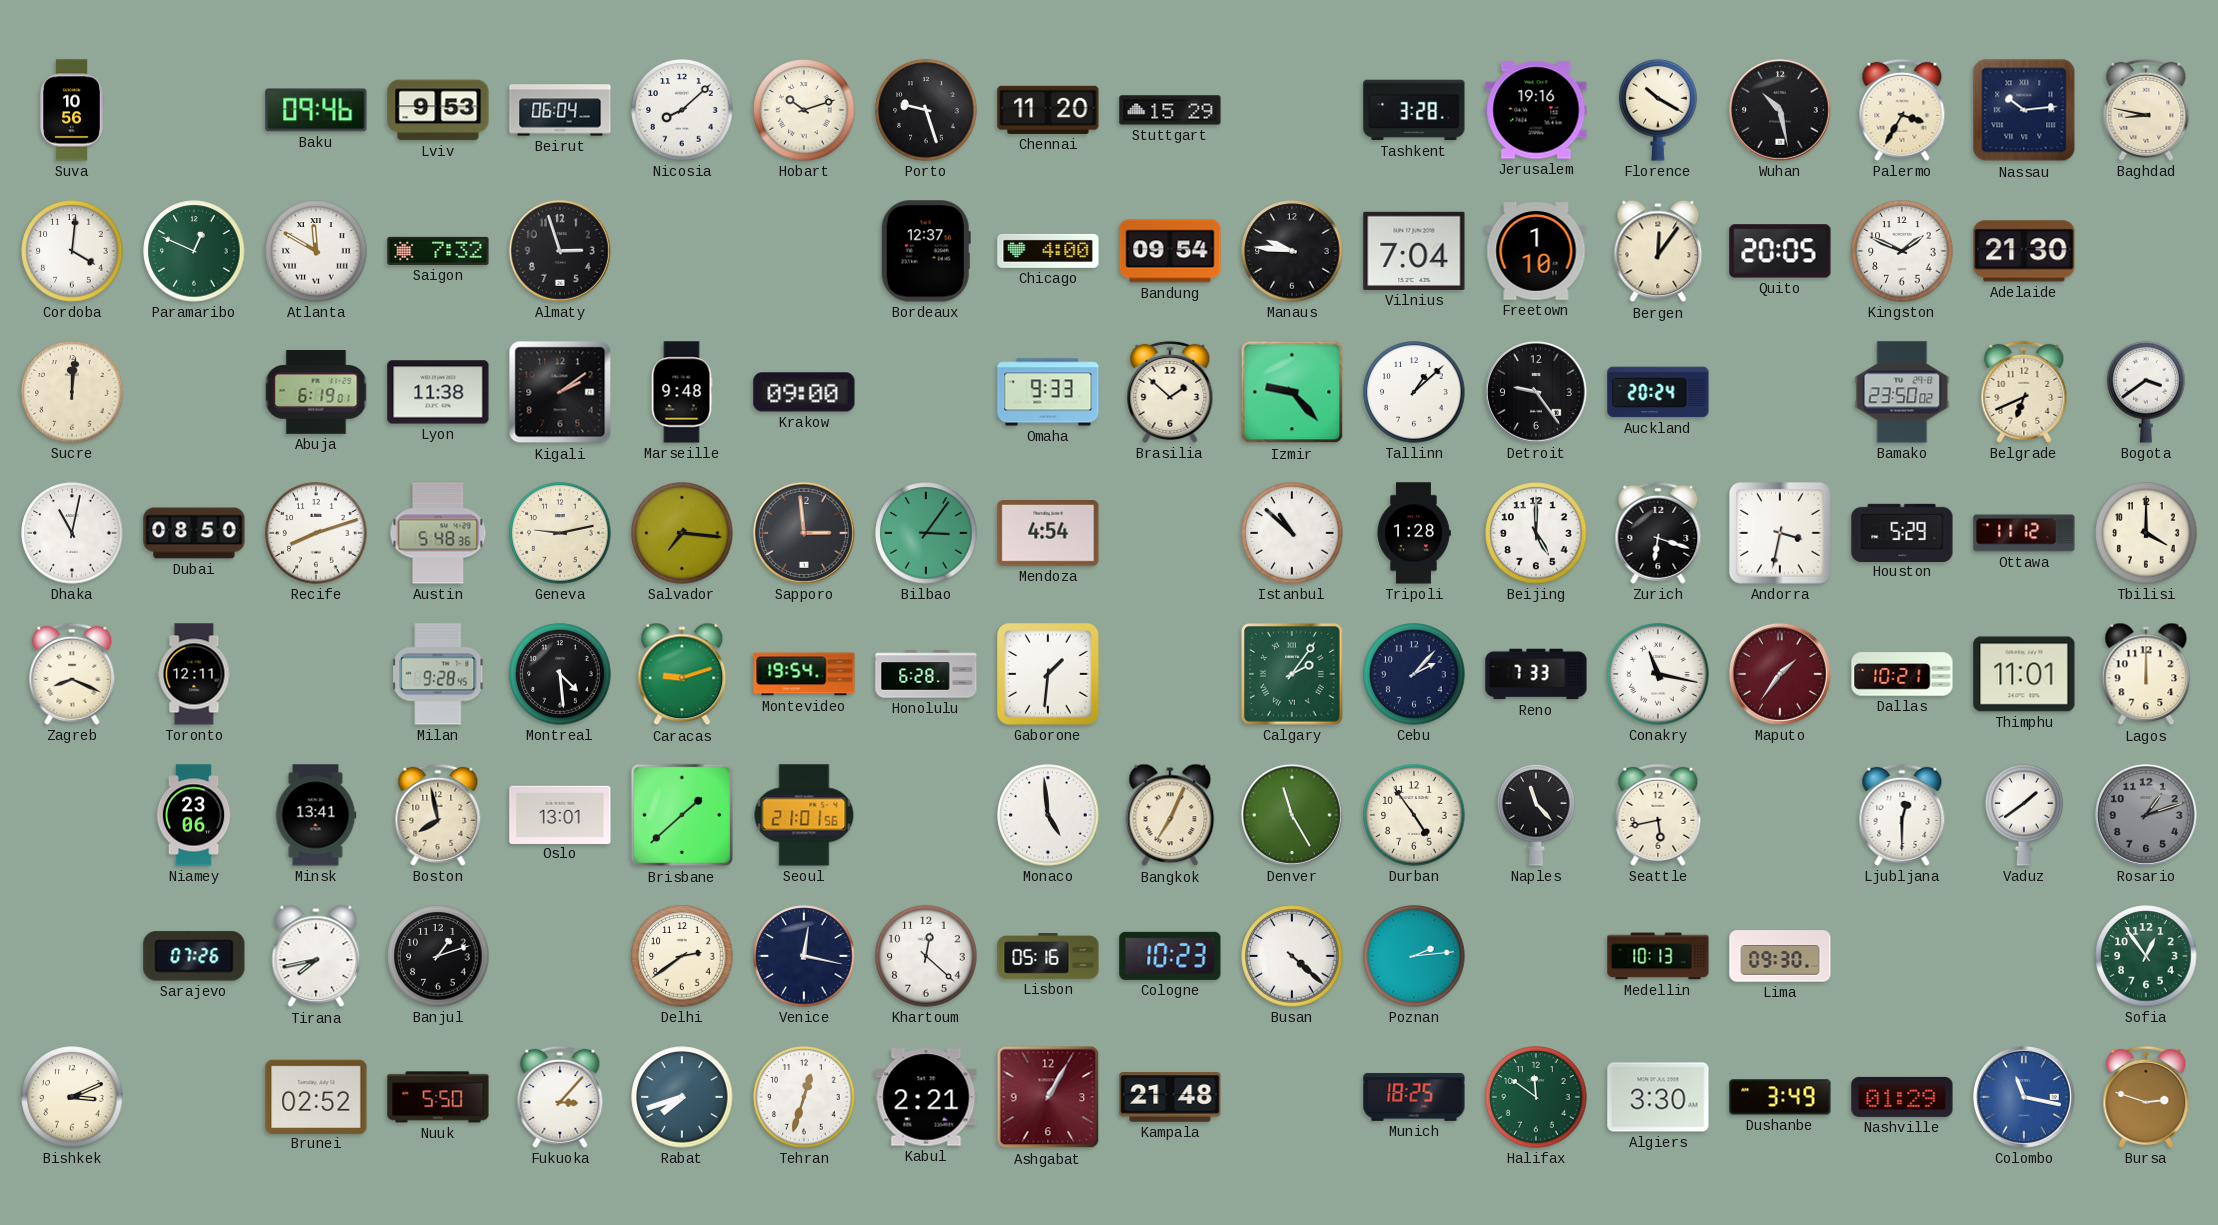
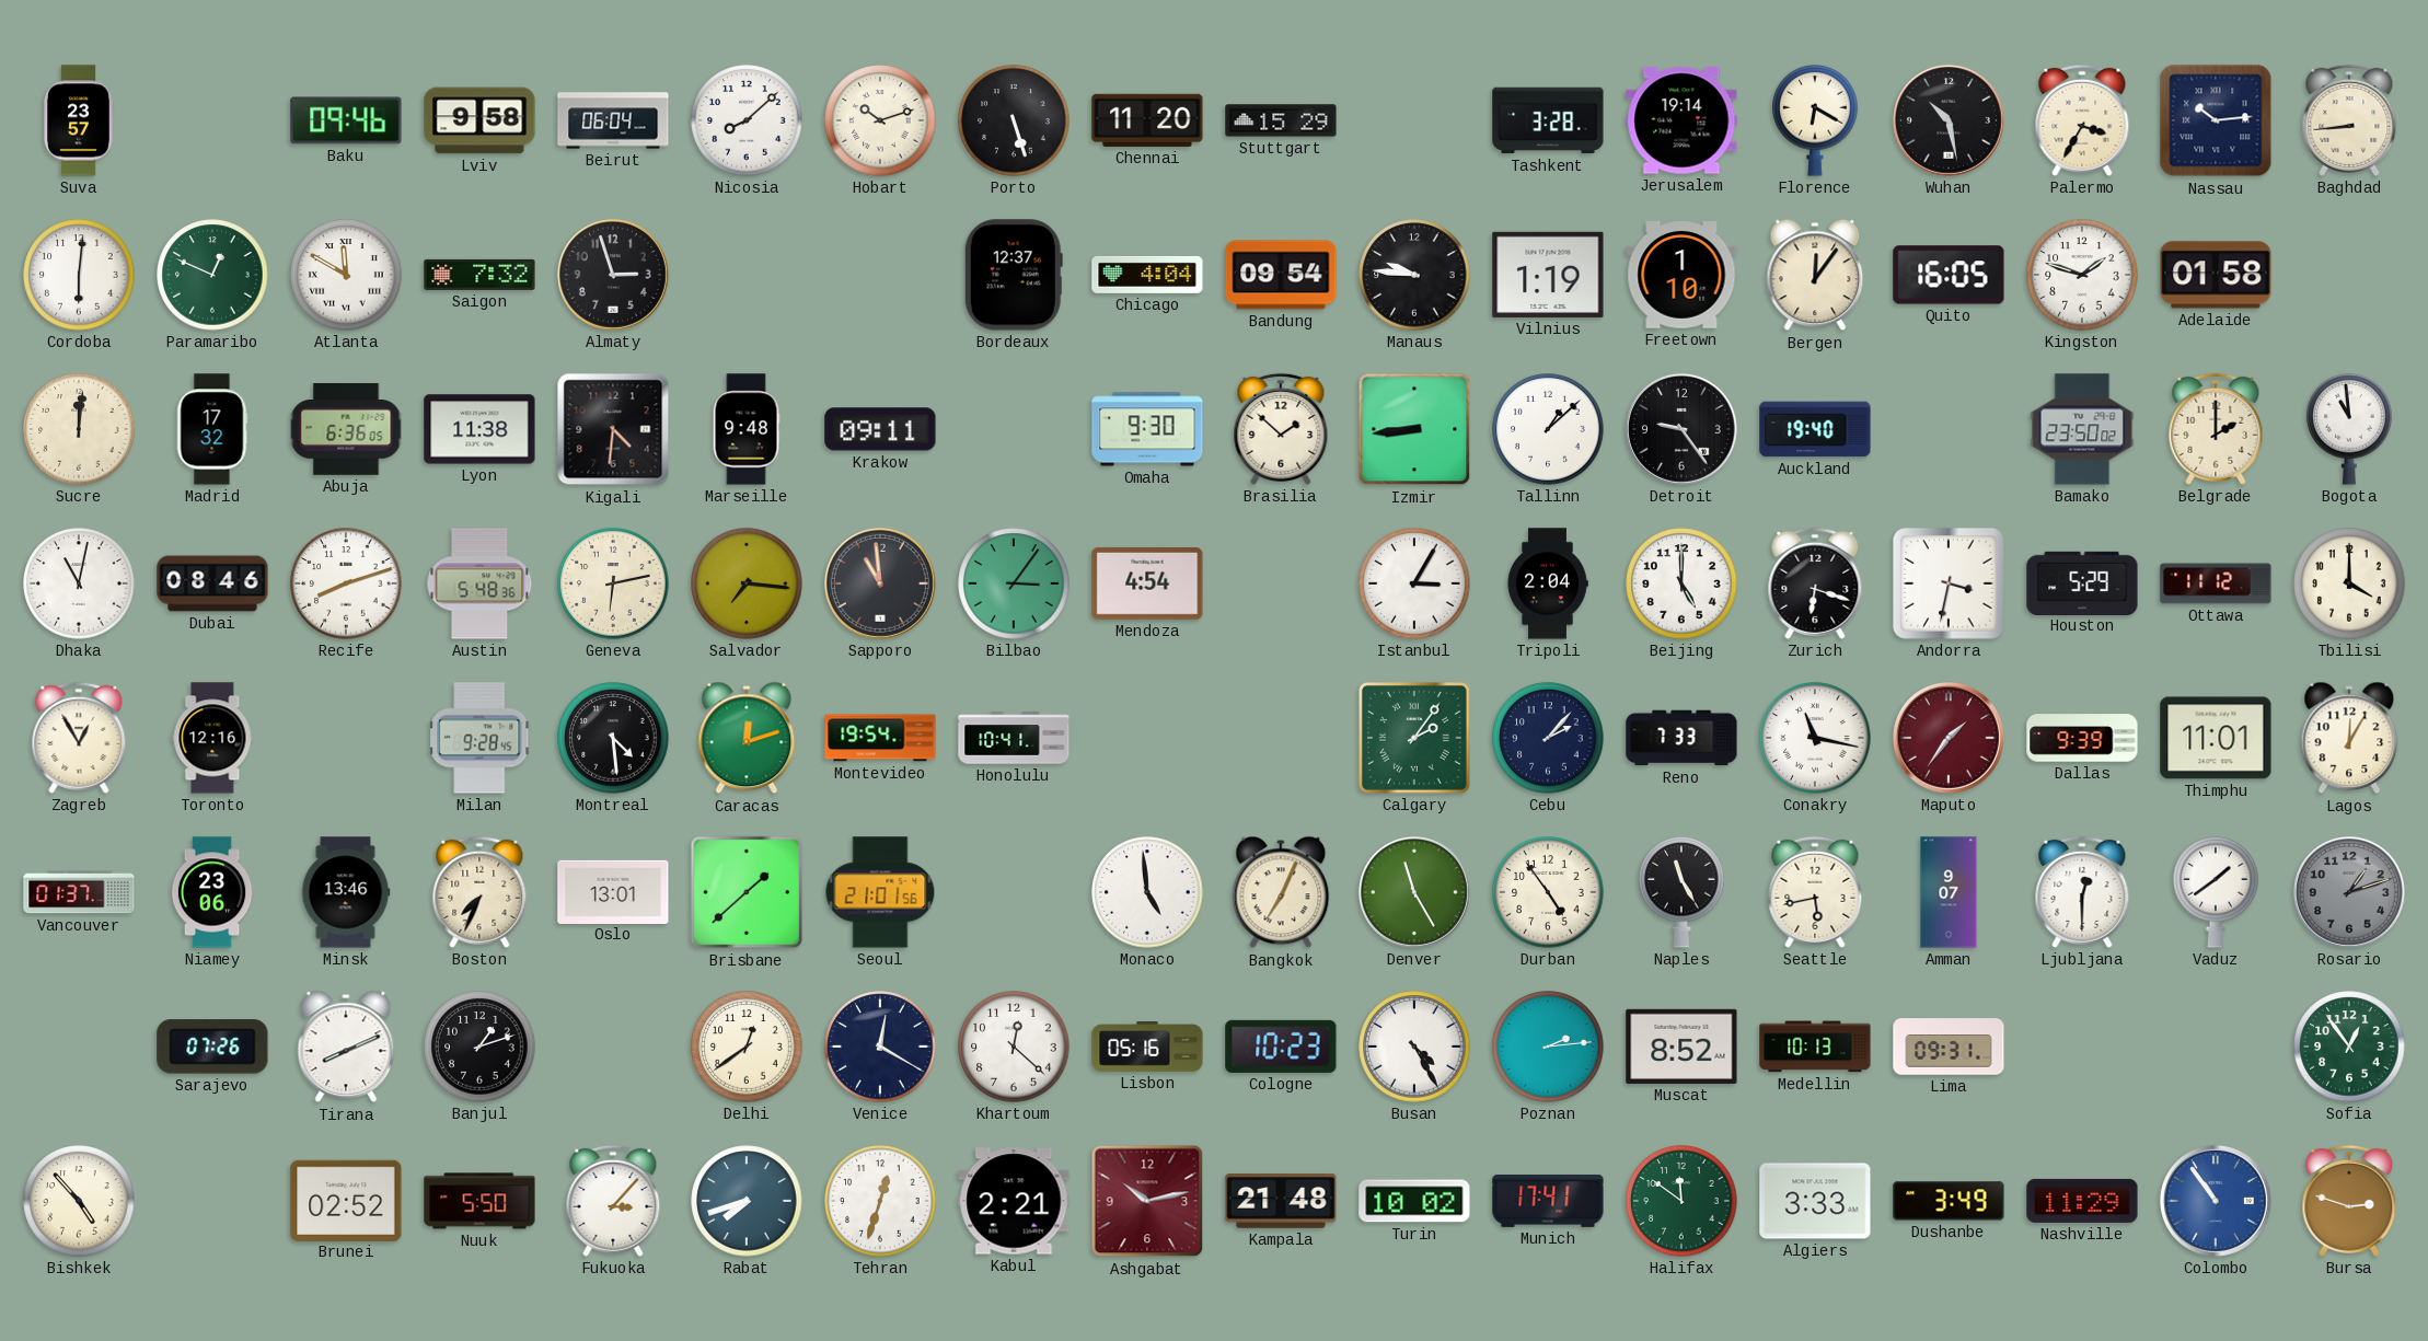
Suva: 10:56 -> 23:57
Lviv: 9:53 -> 9:58
Porto: 9:27 -> 5:27
Jerusalem: 19:16 -> 19:14
Florence: 10:20 -> 6:20
Baghdad: 8:47 -> 8:44
Cordoba: 4:01 -> 6:01
Chicago: 4:00 -> 4:04
Vilnius: 7:04 -> 1:19
Quito: 20:05 -> 16:05
Kingston: 1:49 -> 1:48
Adelaide: 21:30 -> 01:58
Madrid: none -> 17:32
Abuja: 6:19 -> 6:36
Kigali: 2:09 -> 4:31
Krakow: 09:00 -> 09:11
Omaha: 9:33 -> 9:30
Izmir: 9:23 -> 8:44
Auckland: 20:24 -> 19:40
Belgrade: 6:41 -> 2:00
Bogota: 3:39 -> 10:59
Dubai: 08:50 -> 08:46
Geneva: 9:13 -> 6:13
Sapporo: 2:59 -> 10:59
Istanbul: 10:52 -> 3:05
Tripoli: 1:28 -> 2:04
Zagreb: 8:19 -> 12:55
Toronto: 12:11 -> 12:16
Caracas: 9:12 -> 12:12
Honolulu: 6:28 -> 10:41
Gaborone: 1:31 -> none
Dallas: 10:21 -> 9:39
Lagos: 12:00 -> 12:05
Vancouver: none -> 01:37
Minsk: 13:41 -> 13:46
Boston: 7:58 -> 7:34
Naples: 11:23 -> 11:25
Amman: none -> 9:07
Tirana: 7:43 -> 8:11
Delhi: 2:39 -> 12:39
Venice: 12:17 -> 12:20
Busan: 4:22 -> 4:25
Muscat: none -> 8:52
Lima: 09:30 -> 09:31
Bishkek: 3:11 -> 4:53
Ashgabat: 1:05 -> 10:13
Turin: none -> 10:02
Munich: 18:25 -> 17:41
Algiers: 3:30 -> 3:33
Nashville: 01:29 -> 11:29
Colombo: 11:17 -> 10:54
